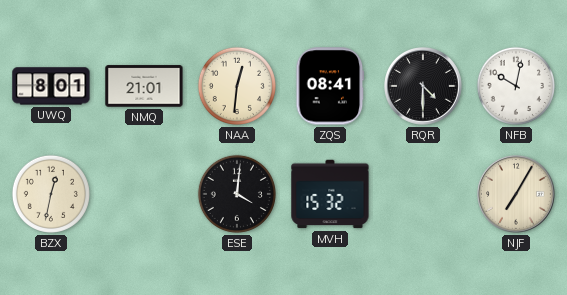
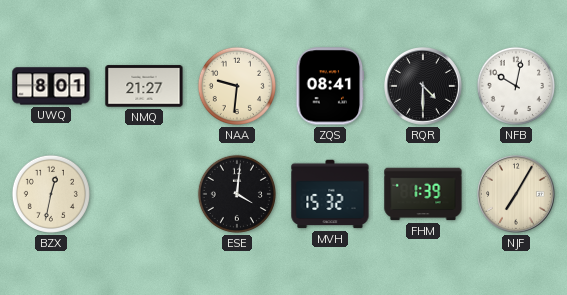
NMQ: 21:01 -> 21:27
NAA: 12:31 -> 9:31
FHM: none -> 1:39
